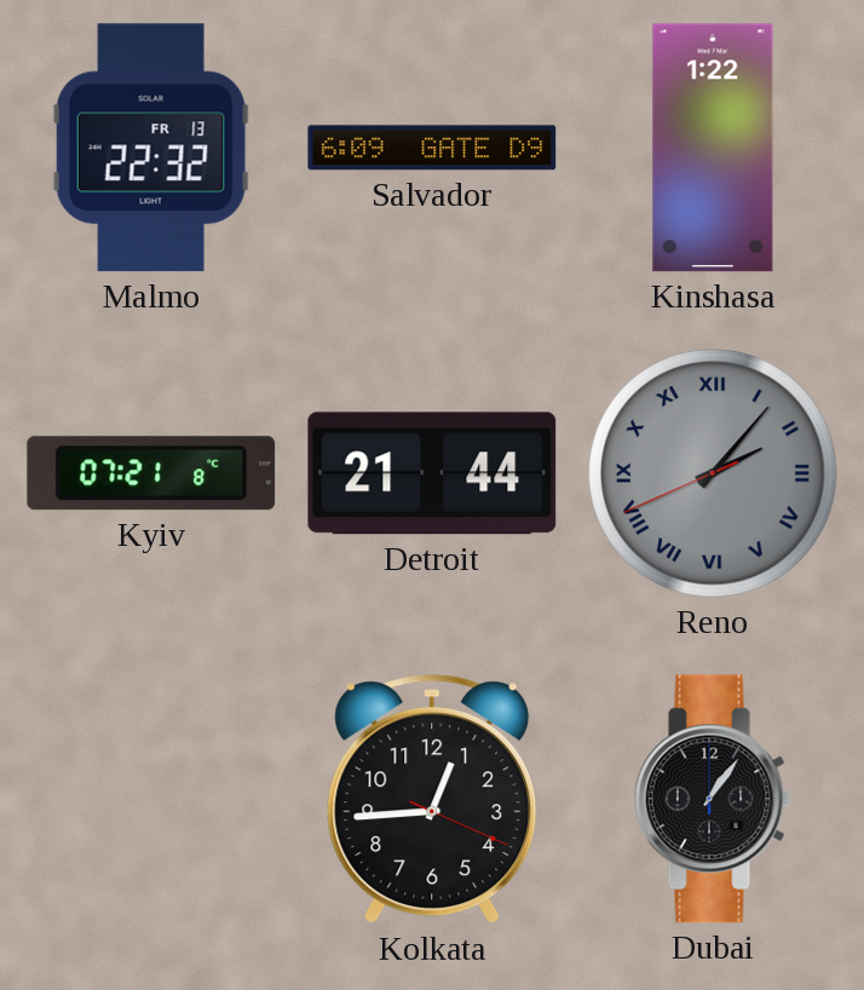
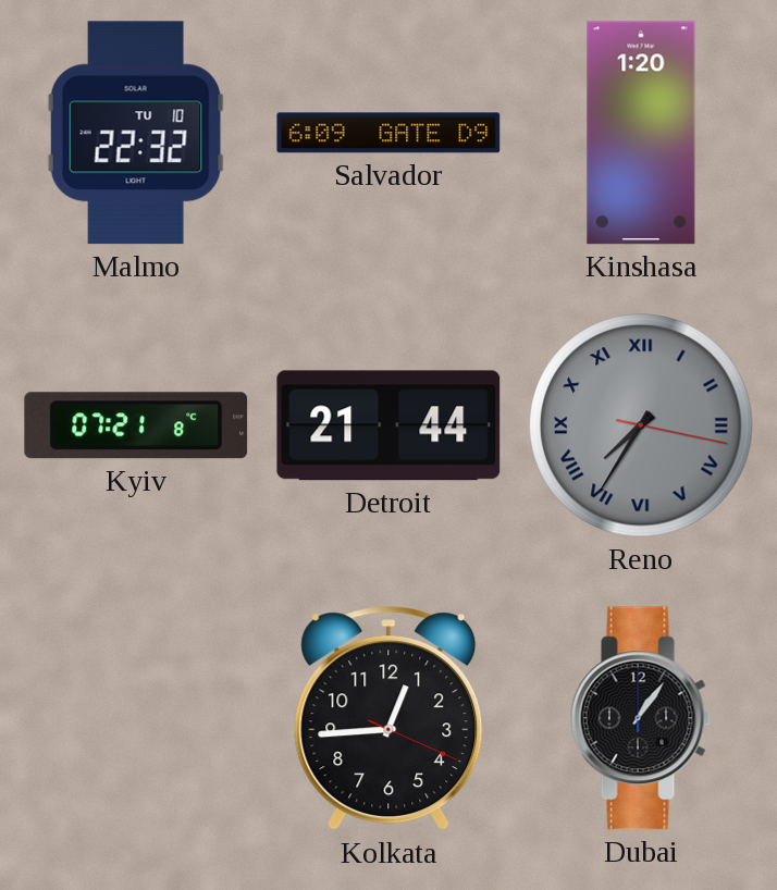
Malmo date: FR 13 -> TU 10
Kinshasa: 1:22 -> 1:20
Reno: 2:06 -> 7:35
